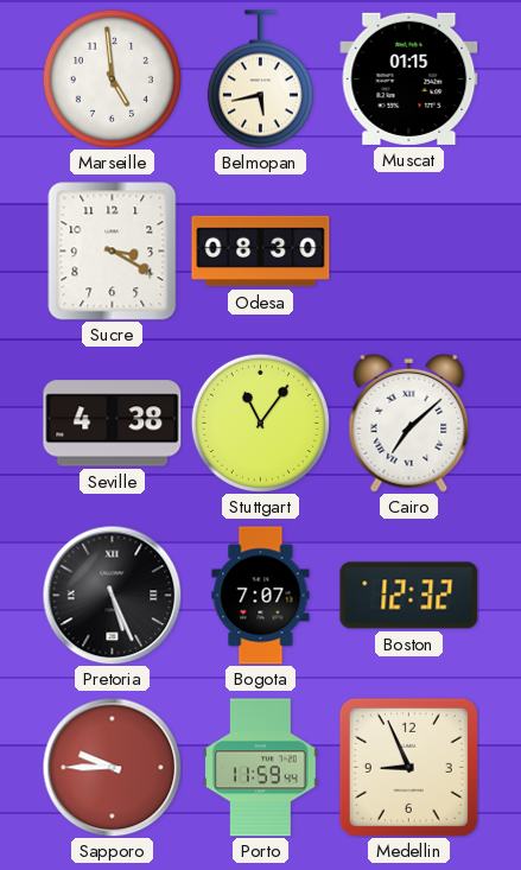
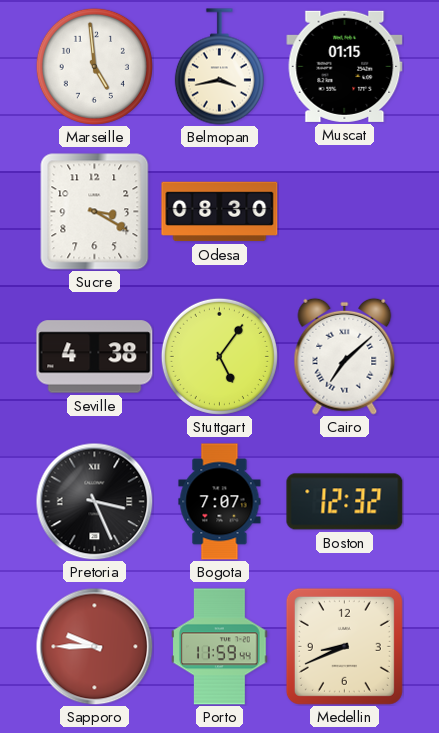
Belmopan: 5:43 -> 3:43
Stuttgart: 11:06 -> 5:06
Pretoria: 5:26 -> 3:26
Medellin: 8:56 -> 8:41
